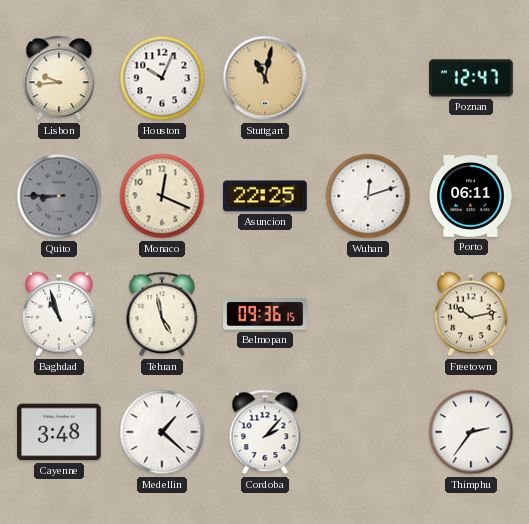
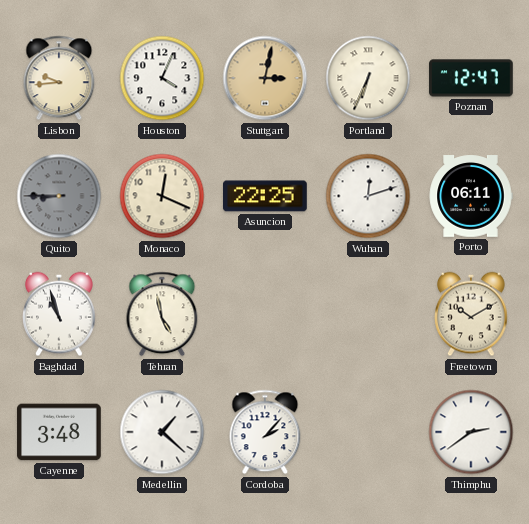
Houston: 10:04 -> 4:04
Stuttgart: 11:02 -> 3:02
Portland: none -> 6:34
Belmopan: 09:36 -> none
Freetown: 10:13 -> 10:10
Thimphu: 2:36 -> 2:39
